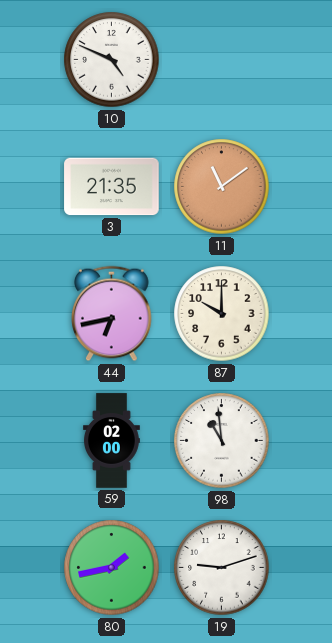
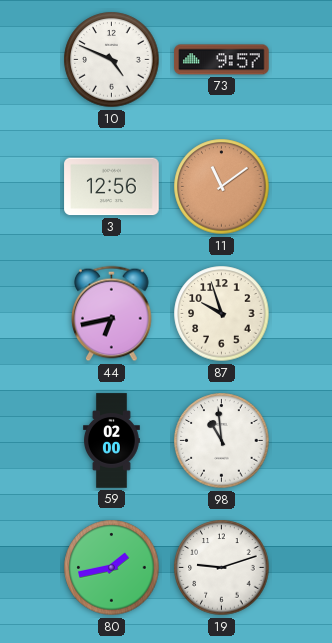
73: none -> 9:57
3: 21:35 -> 12:56
87: 10:00 -> 9:57
